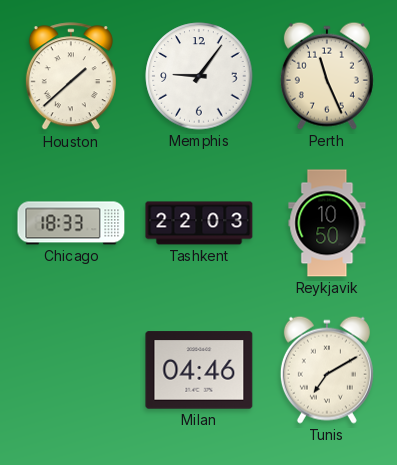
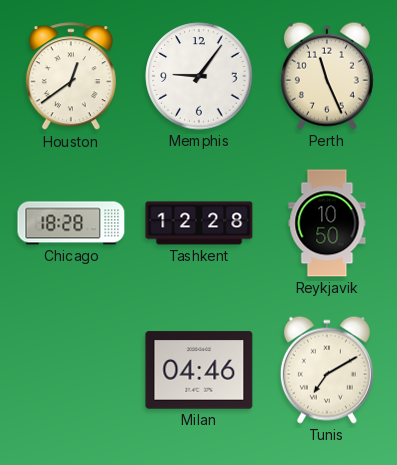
Houston: 1:38 -> 12:39
Chicago: 18:33 -> 18:28
Tashkent: 22:03 -> 12:28
